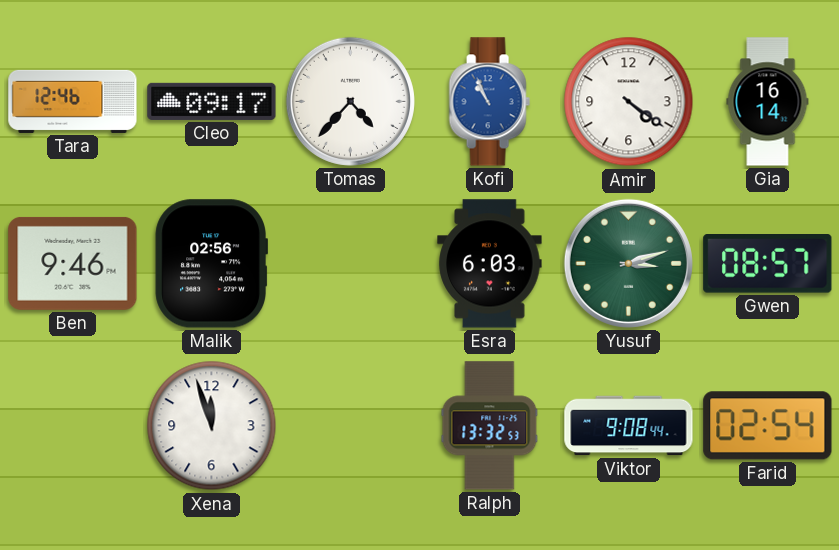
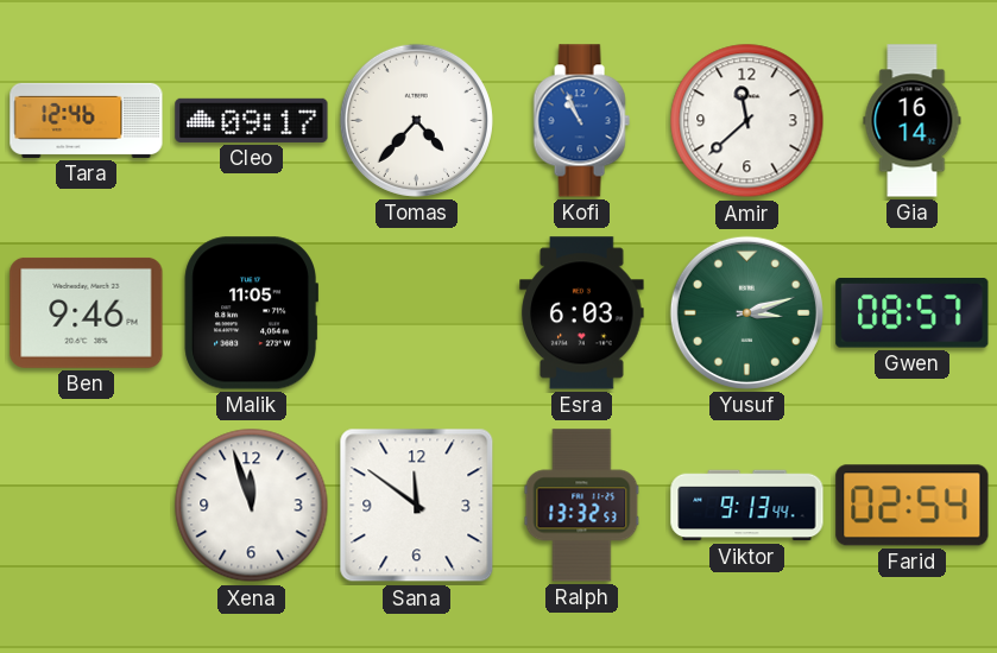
Amir: 4:21 -> 11:38
Malik: 02:56 -> 11:05
Sana: none -> 11:51
Viktor: 9:08 -> 9:13
